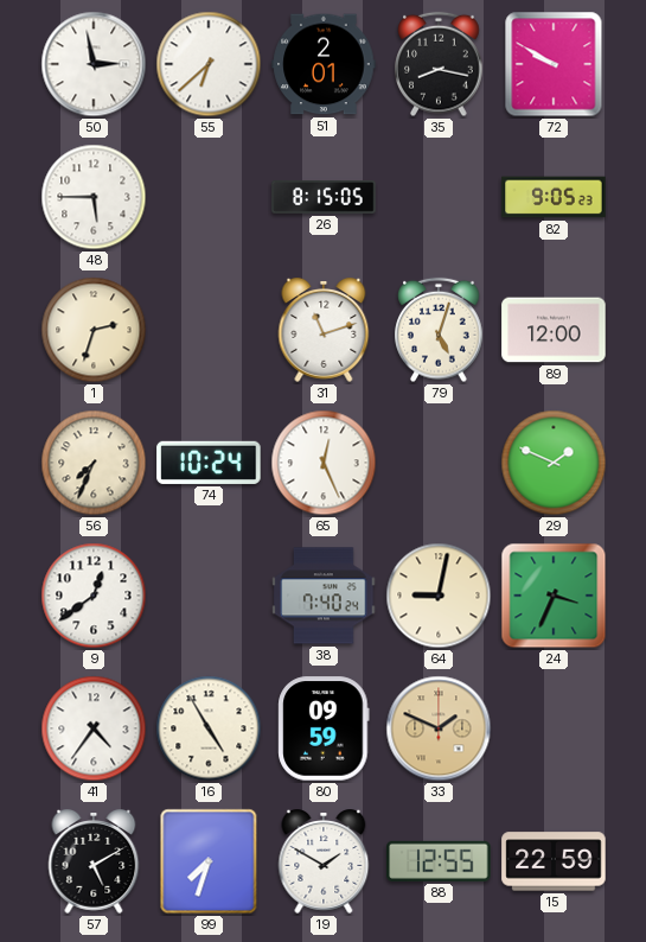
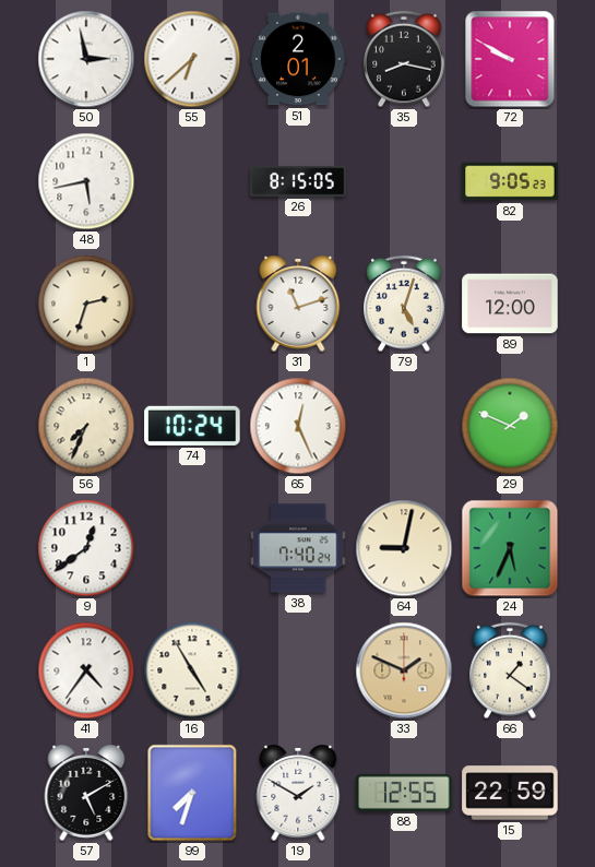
48: 5:45 -> 5:43
24: 3:34 -> 5:34
80: 09:59 -> none
66: none -> 1:21
